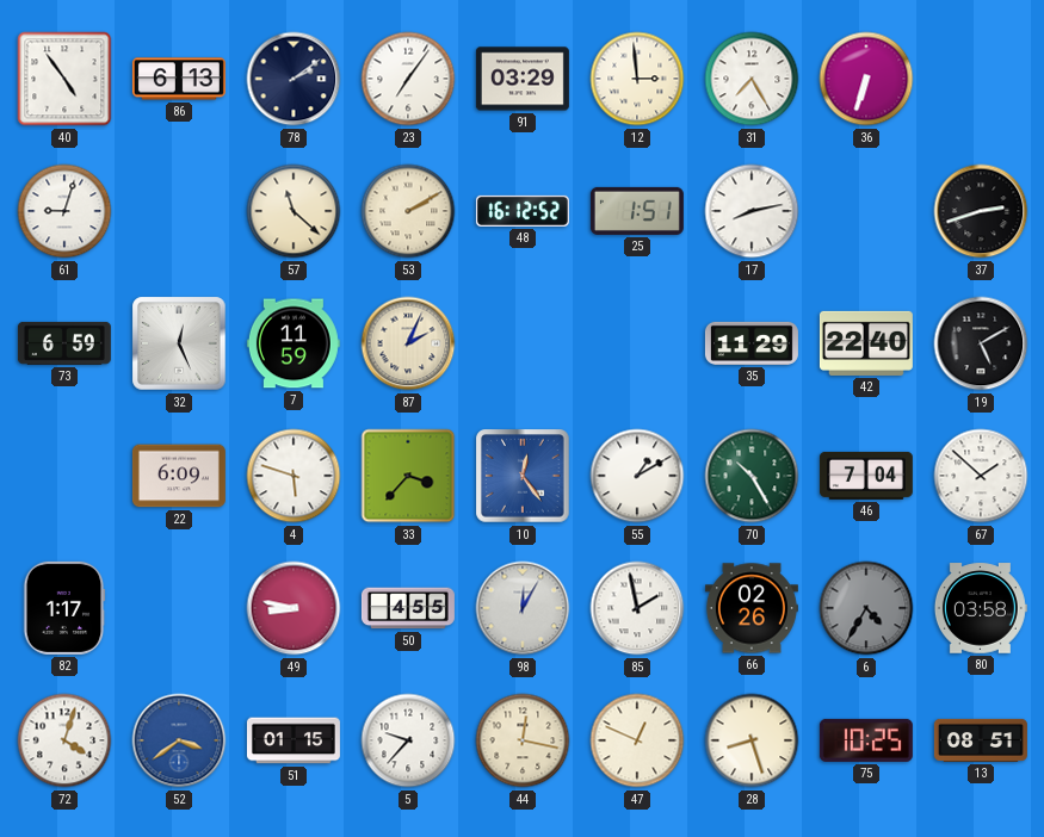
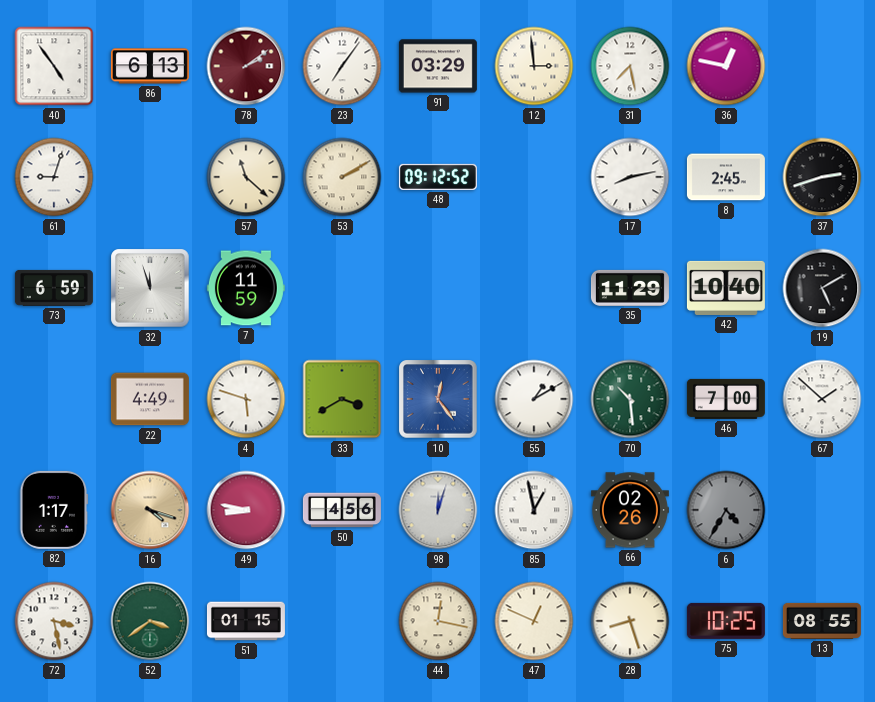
78 dial: navy -> burgundy
31: 7:25 -> 7:28
36: 6:33 -> 12:47
48: 16:12 -> 09:12
25: 1:51 -> none
8: none -> 2:45
32: 12:26 -> 11:57
87: 2:04 -> none
42: 22:40 -> 10:40
22: 6:09 -> 4:49
33: 3:37 -> 3:40
70: 10:25 -> 10:29
46: 7:04 -> 7:00
16: none -> 4:18
50: 4:55 -> 4:56
98: 12:05 -> 12:03
85: 1:58 -> 12:58
80: 03:58 -> none
72: 4:03 -> 3:28
52 dial: blue -> green
5: 9:37 -> none
13: 08:51 -> 08:55
